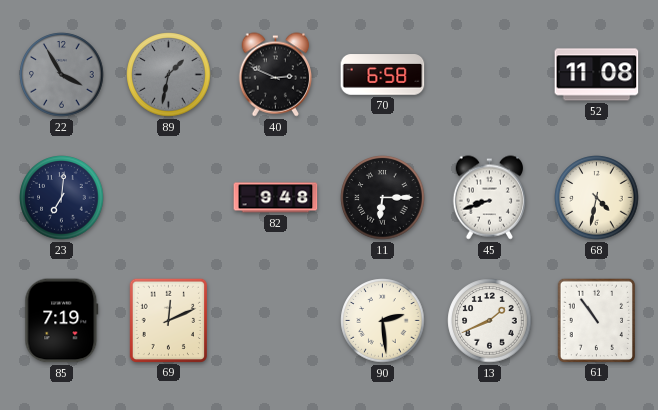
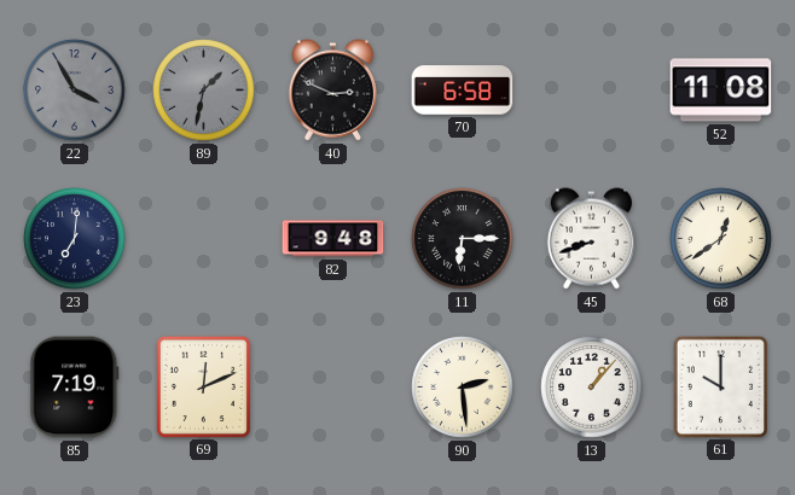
68: 4:32 -> 12:39
13: 1:41 -> 1:07
61: 10:54 -> 10:00
